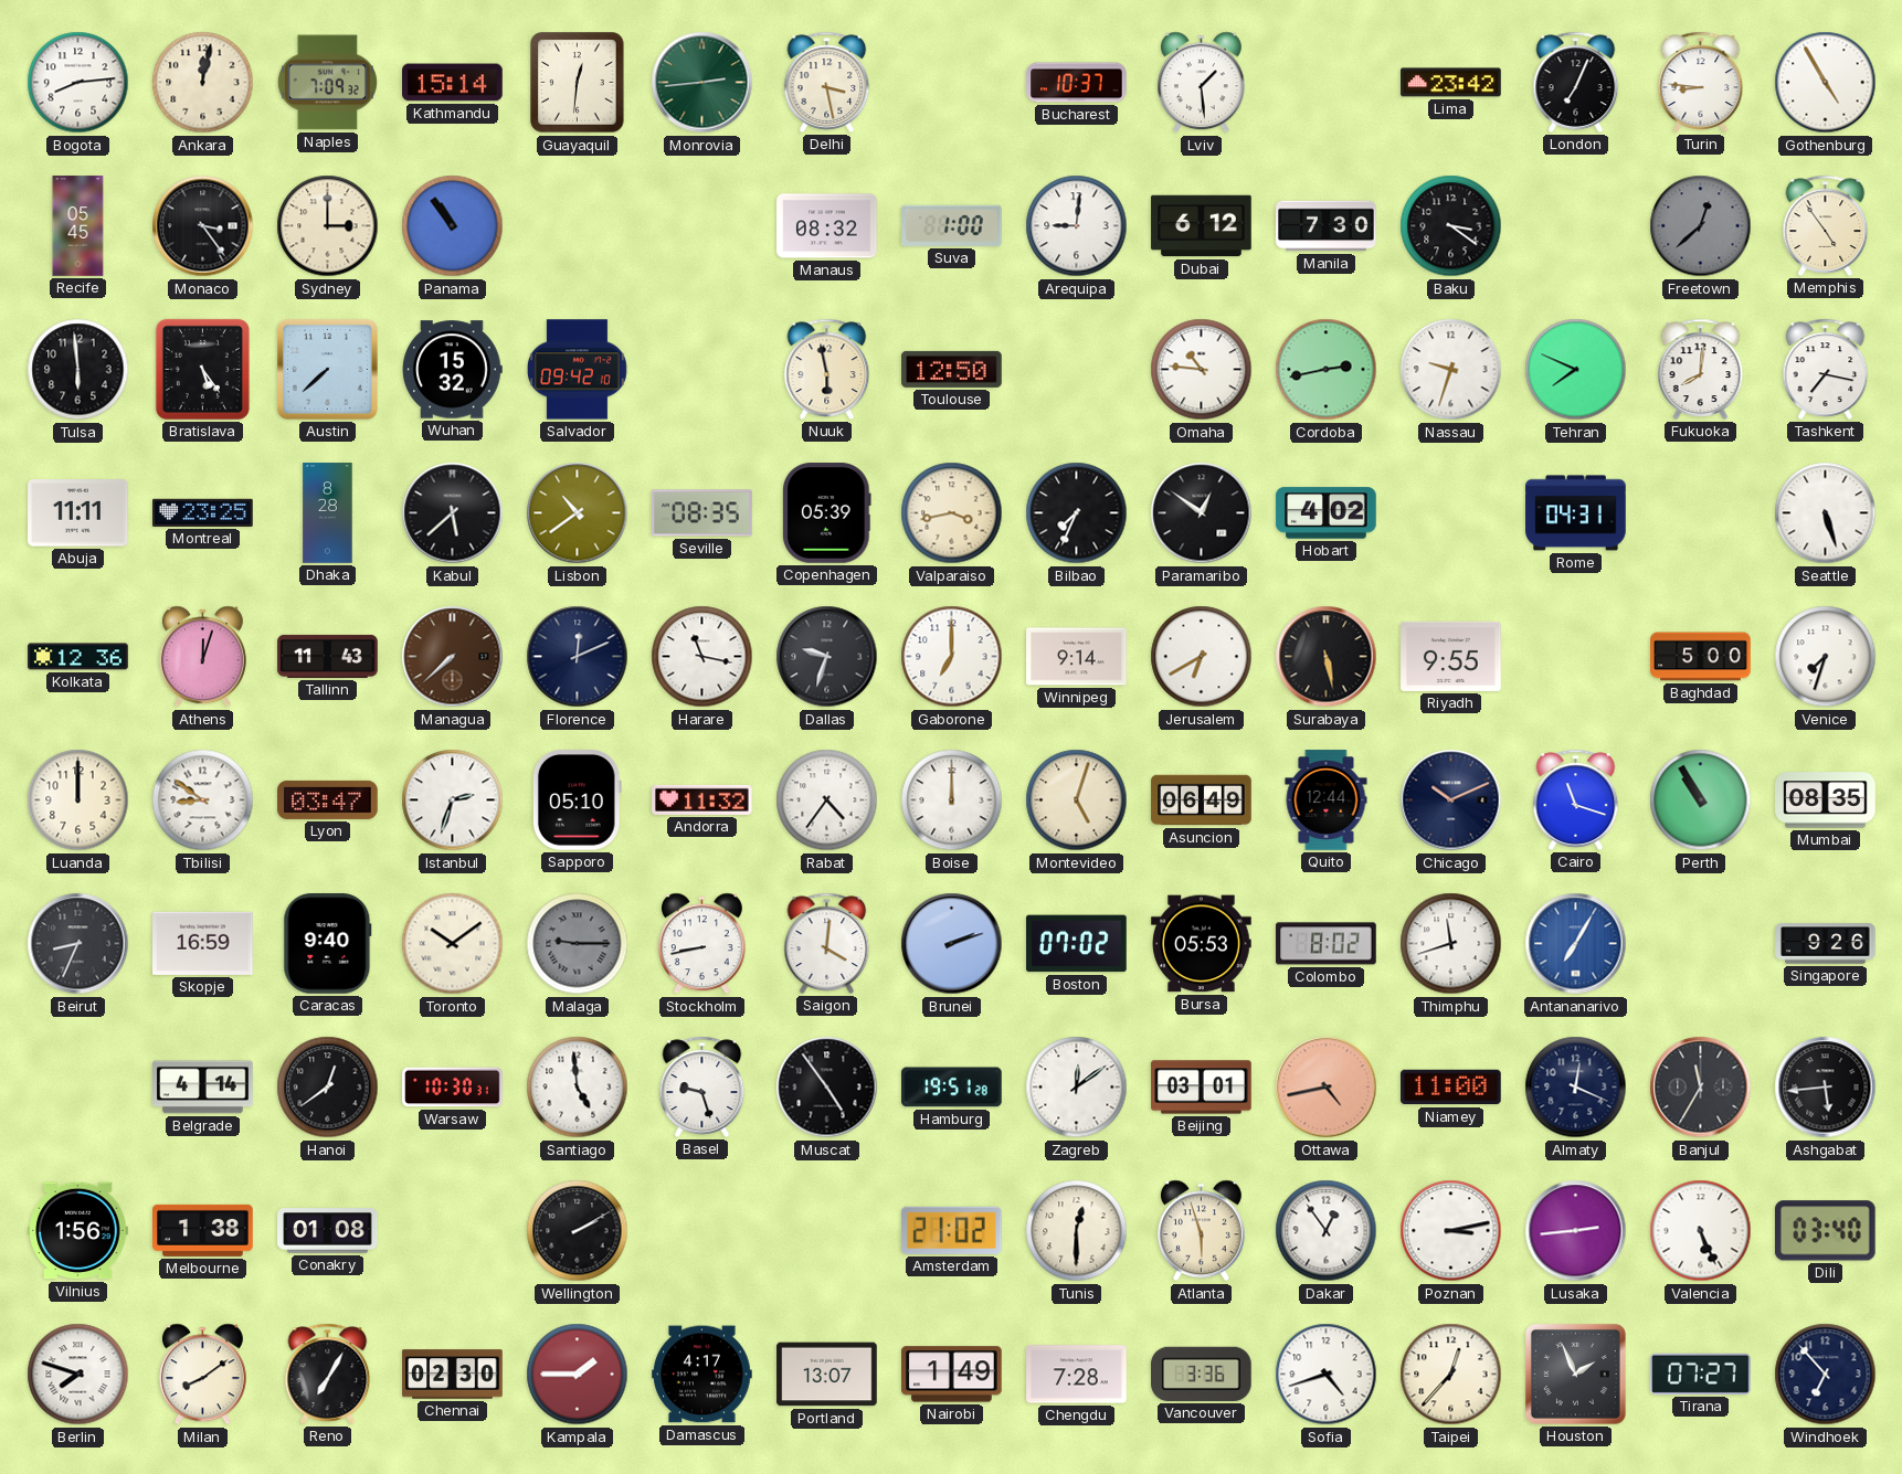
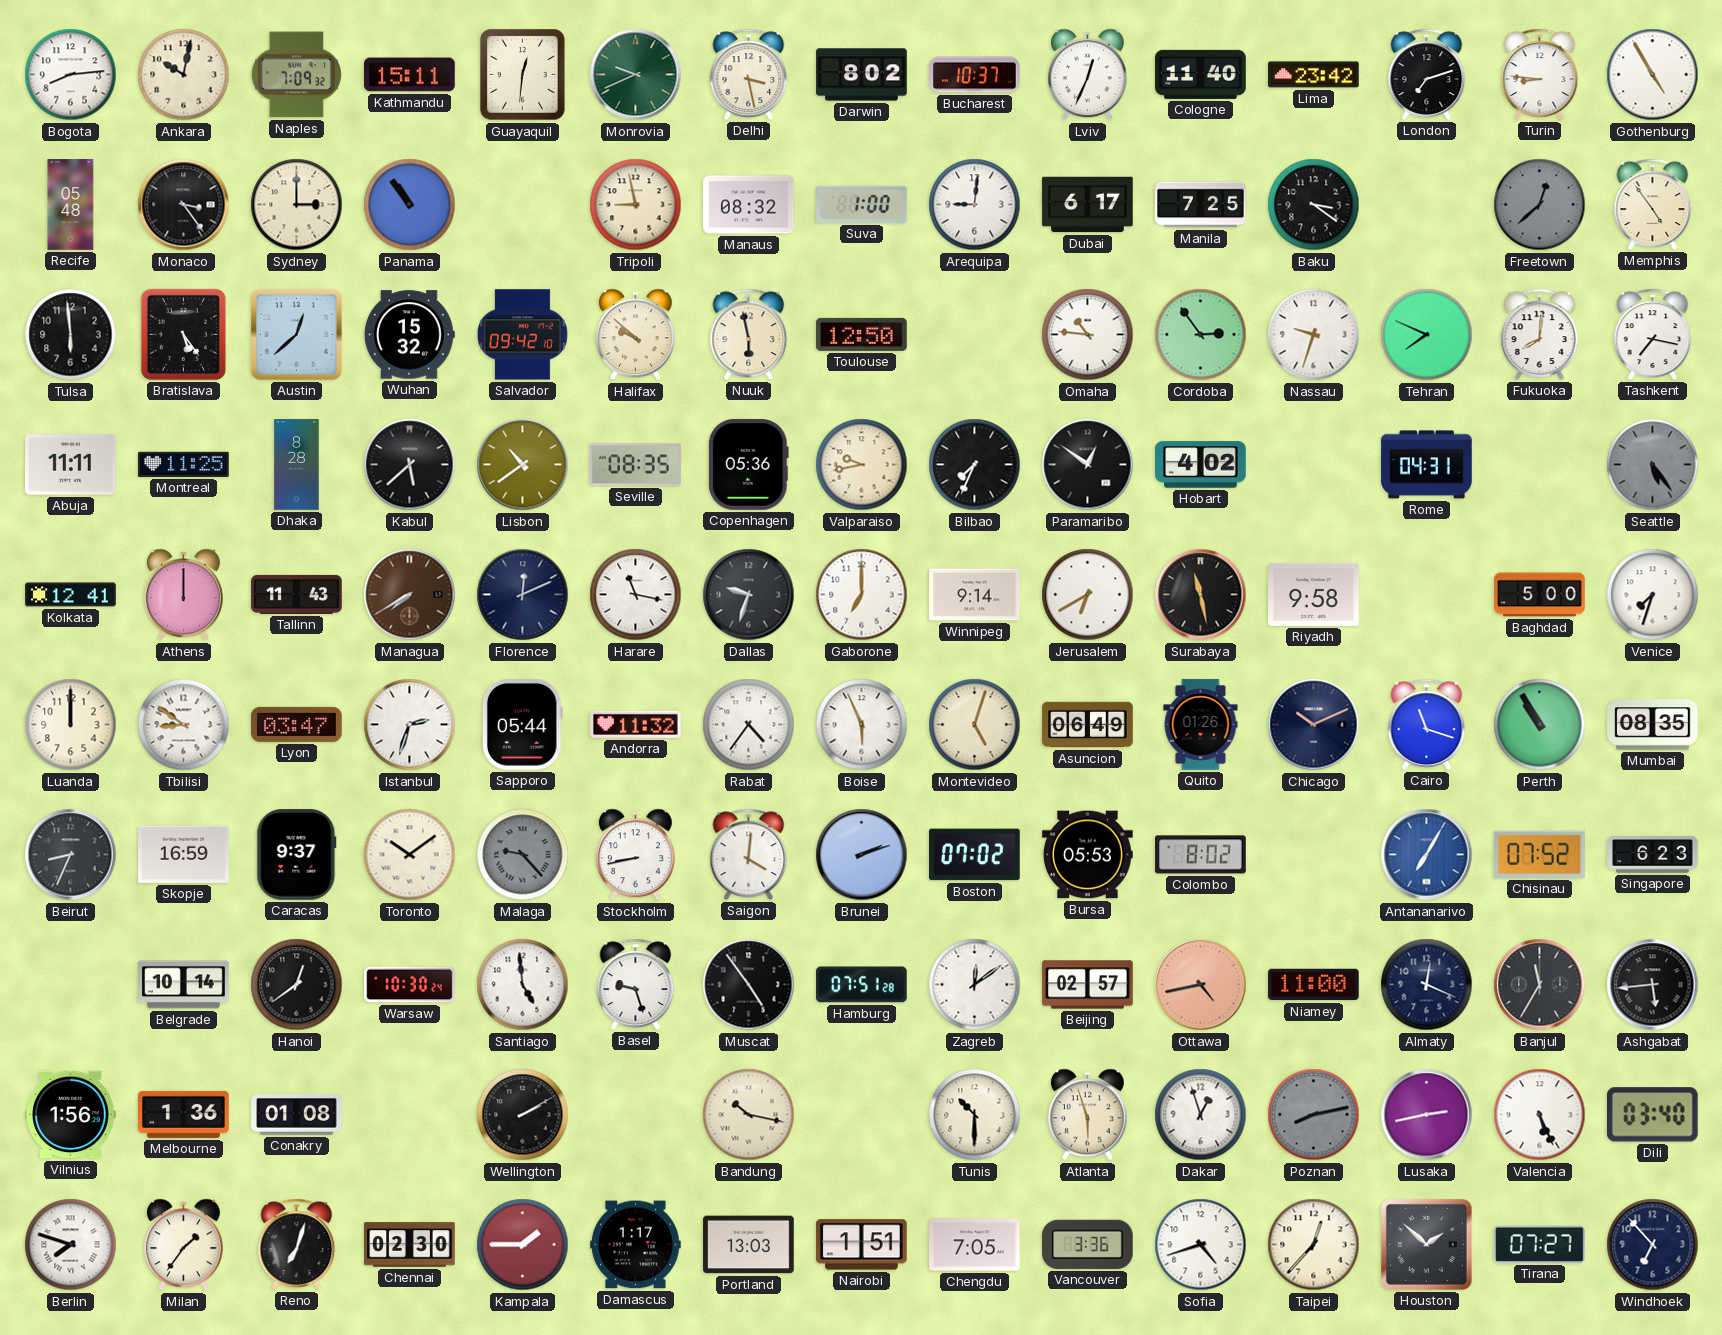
Ankara: 12:02 -> 10:02
Kathmandu: 15:14 -> 15:11
Monrovia: 2:44 -> 9:41
Darwin: none -> 8:02
Lviv: 1:29 -> 12:34
Cologne: none -> 11:40
London: 7:04 -> 7:12
Recife: 05:45 -> 05:48
Tripoli: none -> 8:58
Dubai: 6:12 -> 6:17
Manila: 7:30 -> 7:25
Austin: 7:38 -> 12:38
Halifax: none -> 9:52
Cordoba: 2:43 -> 2:54
Montreal: 23:25 -> 11:25
Copenhagen: 05:39 -> 05:36
Valparaiso: 3:43 -> 9:43
Seattle: 5:27 -> 5:24
Seattle dial: white -> grey
Kolkata: 12:36 -> 12:41
Athens: 12:03 -> 12:00
Managua: 7:38 -> 7:40
Surabaya: 5:28 -> 11:28
Riyadh: 9:55 -> 9:58
Sapporo: 05:10 -> 05:44
Boise: 12:00 -> 5:56
Quito: 12:44 -> 01:26
Caracas: 9:40 -> 9:37
Malaga: 9:15 -> 9:23
Thimphu: 11:42 -> none
Chisinau: none -> 07:52
Singapore: 9:26 -> 6:23
Belgrade: 4:14 -> 10:14
Warsaw: 10:30:31 -> 10:30:24
Hamburg: 19:51 -> 07:51
Beijing: 03:01 -> 02:57
Melbourne: 1:38 -> 1:36
Bandung: none -> 10:17
Amsterdam: 21:02 -> none
Tunis: 12:30 -> 10:30
Dakar: 12:54 -> 12:57
Poznan: 3:13 -> 8:13
Poznan dial: white -> grey
Lusaka: 2:44 -> 2:43
Milan: 8:09 -> 1:36
Reno: 7:05 -> 7:03
Damascus: 4:17 -> 1:17
Portland: 13:07 -> 13:03
Nairobi: 1:49 -> 1:51
Chengdu: 7:28 -> 7:05
Houston: 1:56 -> 1:52
